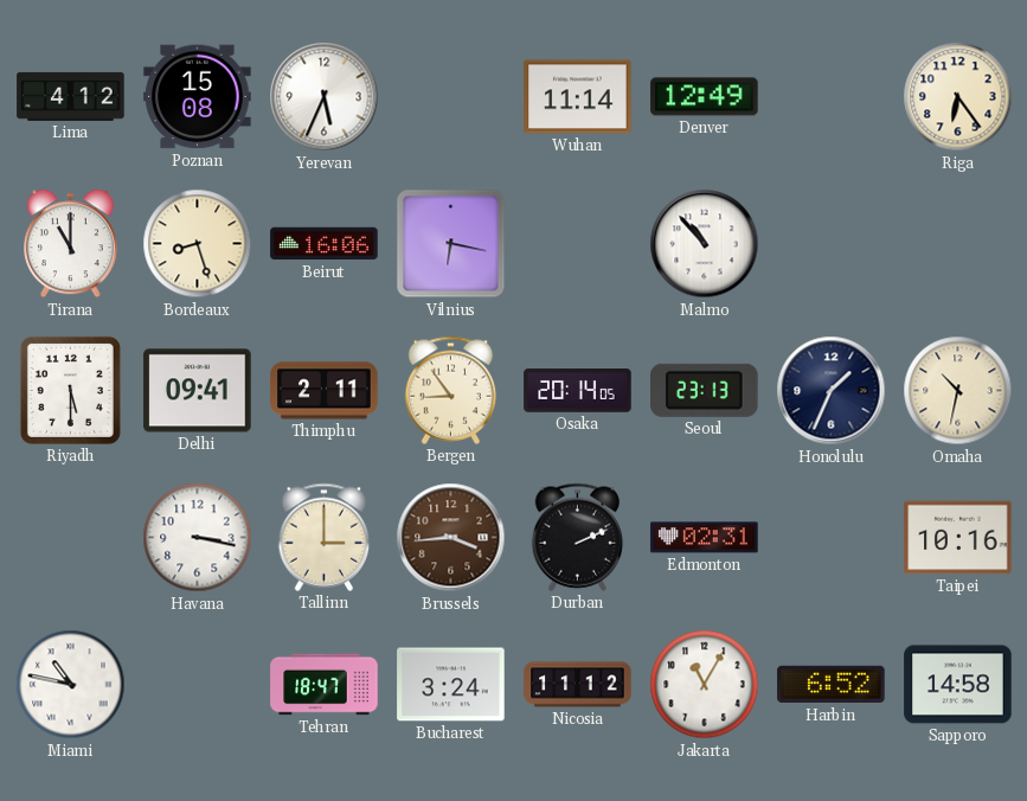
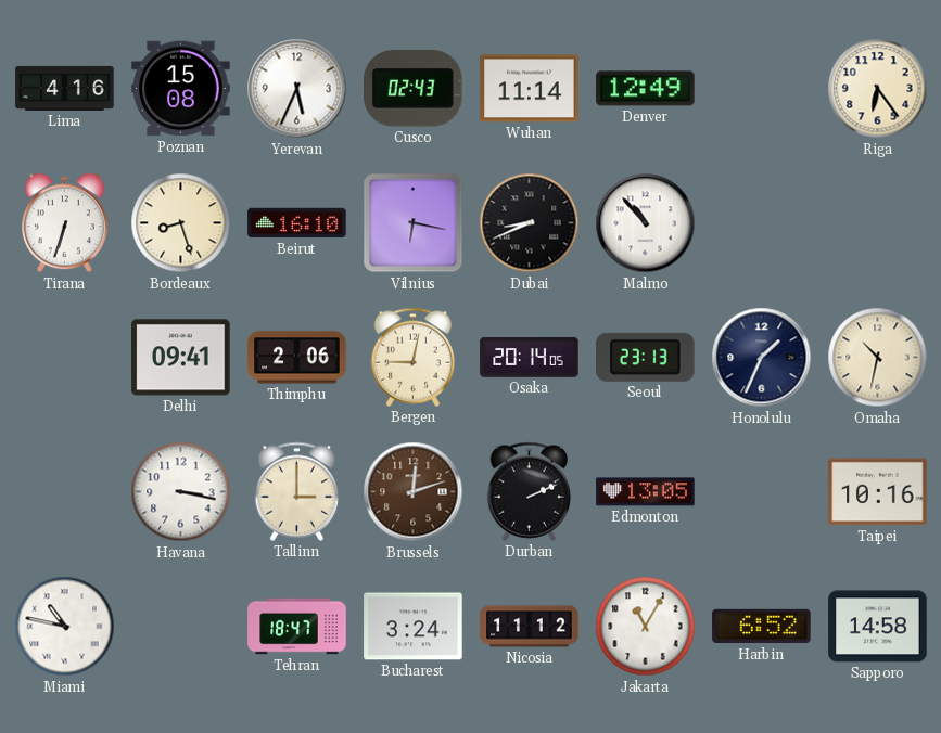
Lima: 4:12 -> 4:16
Cusco: none -> 02:43
Tirana: 11:00 -> 6:33
Beirut: 16:06 -> 16:10
Dubai: none -> 8:41
Riyadh: 5:30 -> none
Thimphu: 2:11 -> 2:06
Bergen: 8:54 -> 9:02
Brussels: 3:44 -> 12:12
Edmonton: 02:31 -> 13:05
